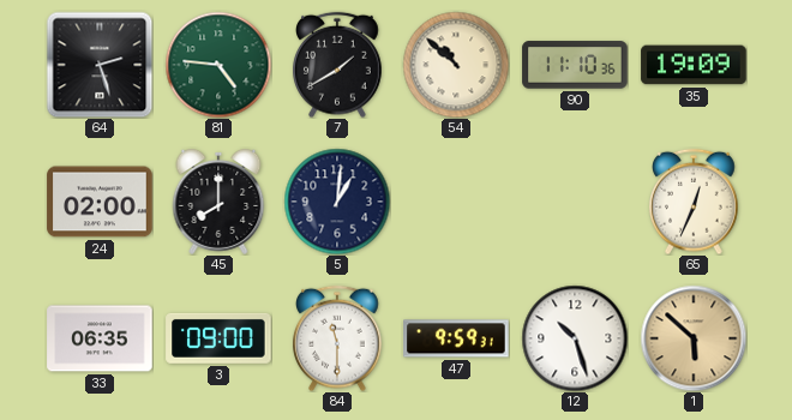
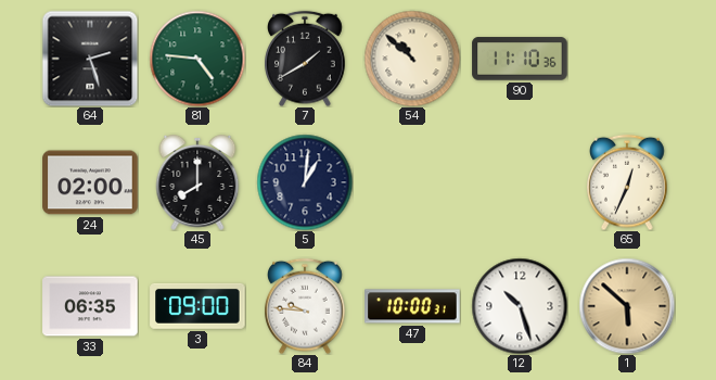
35: 19:09 -> none
84: 11:30 -> 9:46
47: 9:59 -> 10:00
